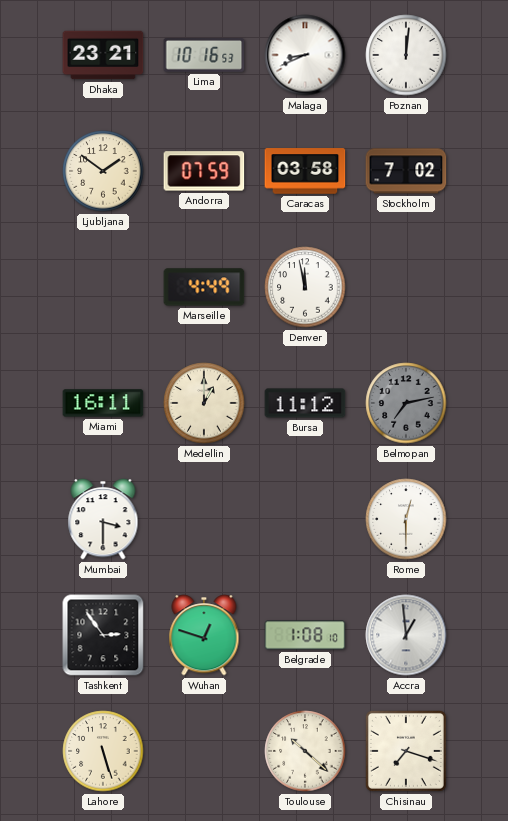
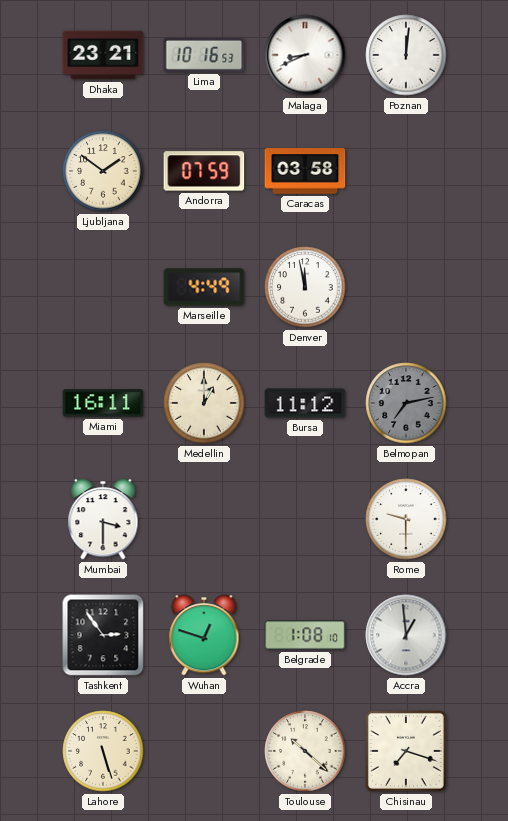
Stockholm: 7:02 -> none
Rome: 12:30 -> 9:30
